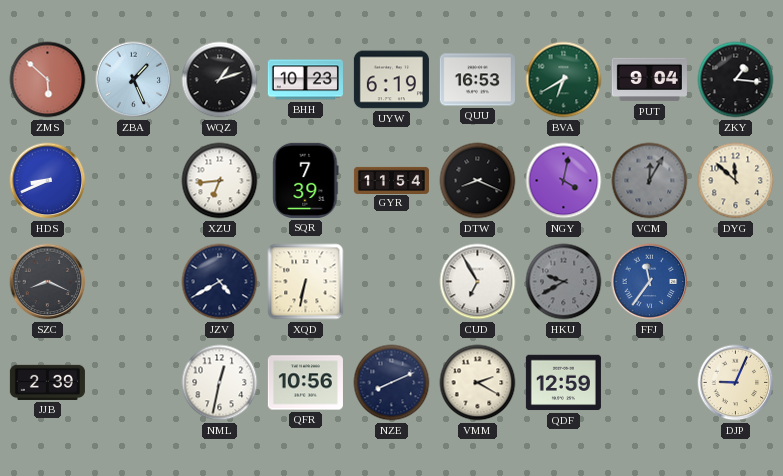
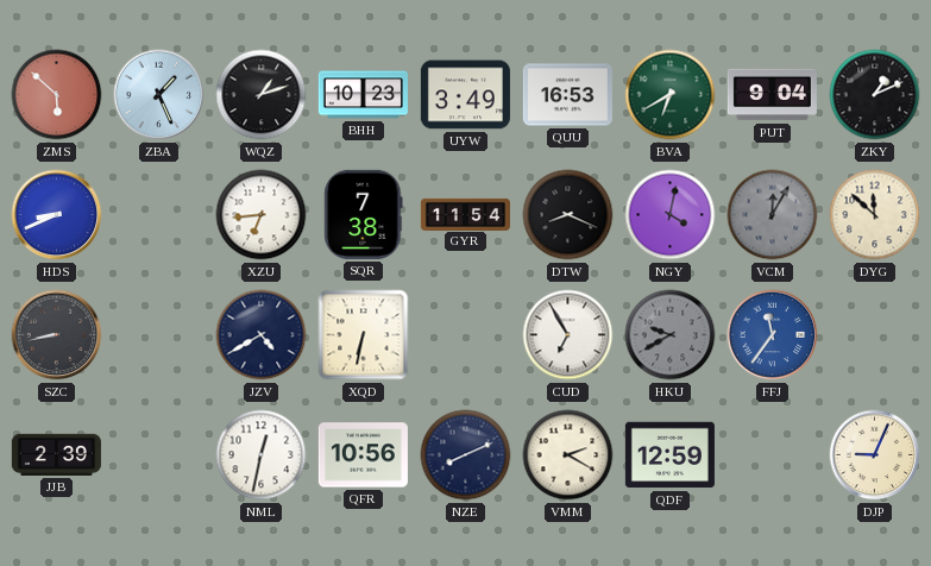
UYW: 6:19 -> 3:49
ZKY: 1:16 -> 1:11
SQR: 7:39 -> 7:38
SZC: 8:19 -> 8:43
